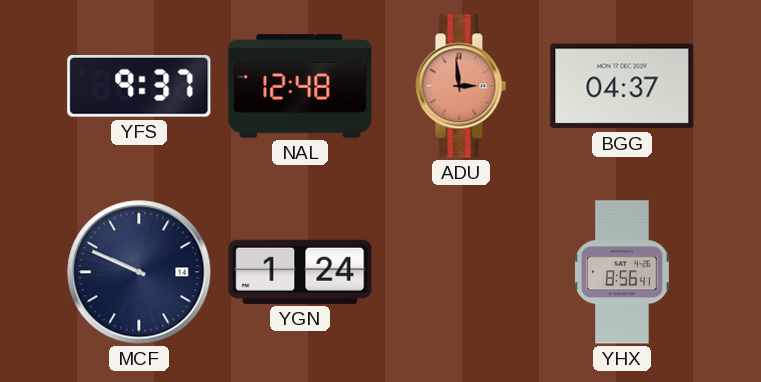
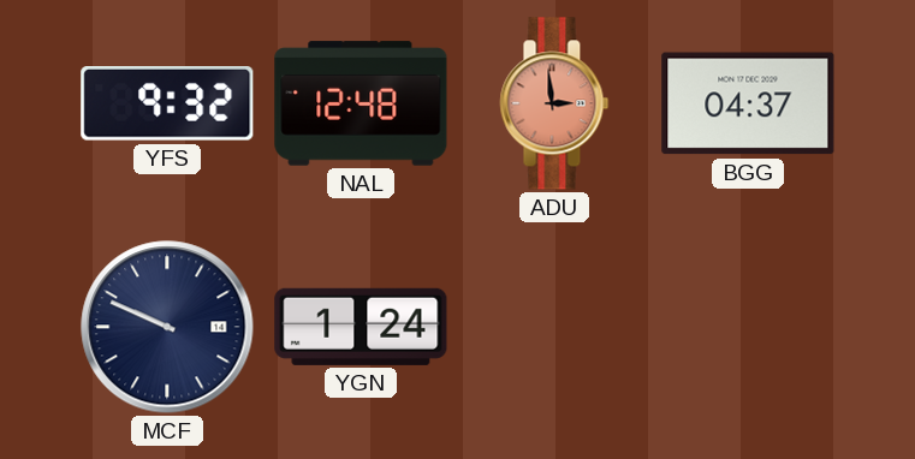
YFS: 9:37 -> 9:32
YHX: 8:56 -> none
